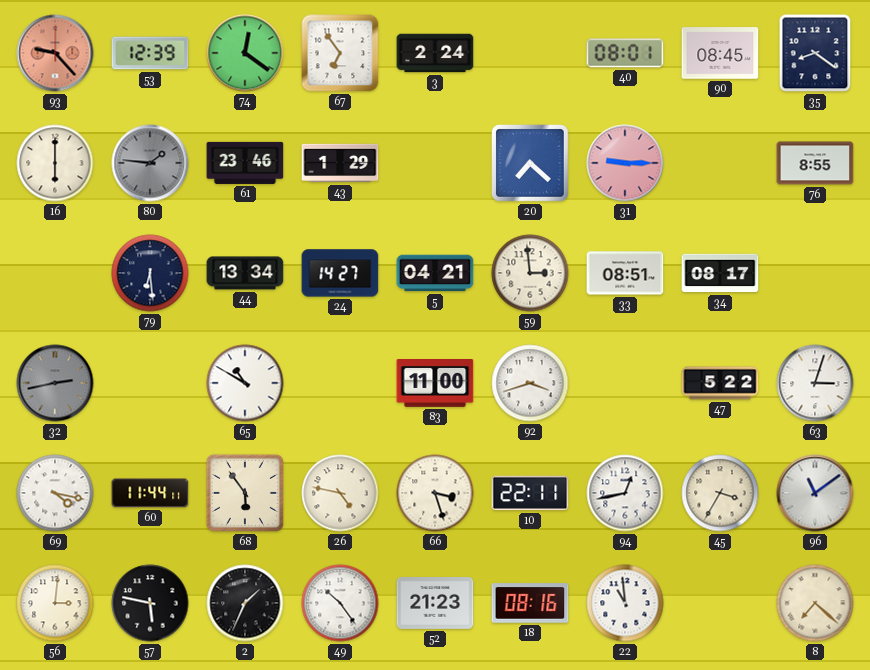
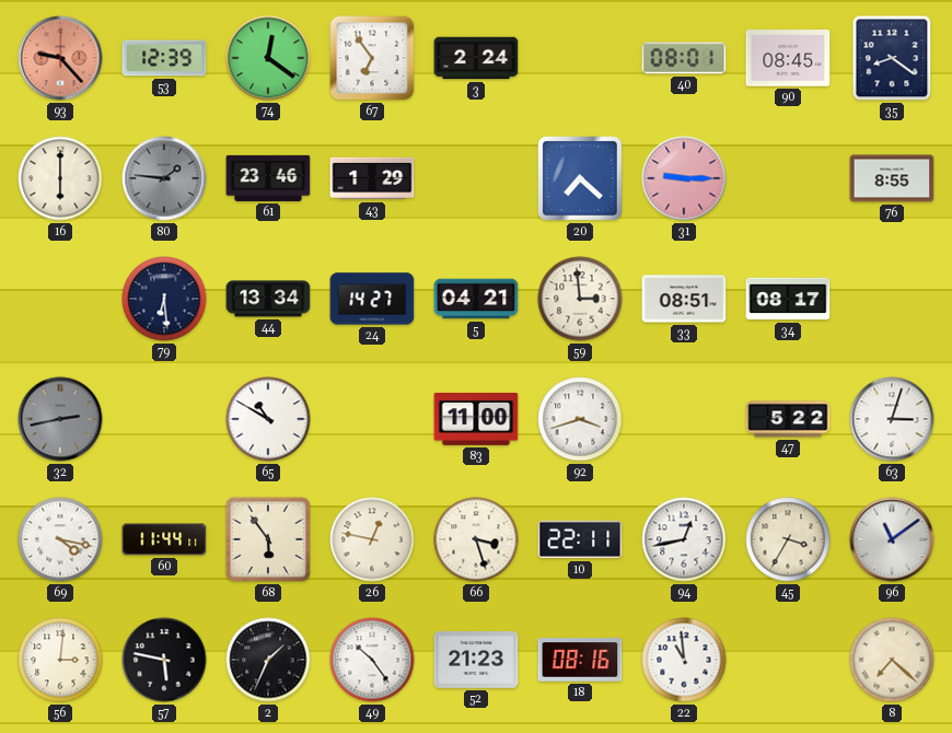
26: 4:47 -> 12:47
